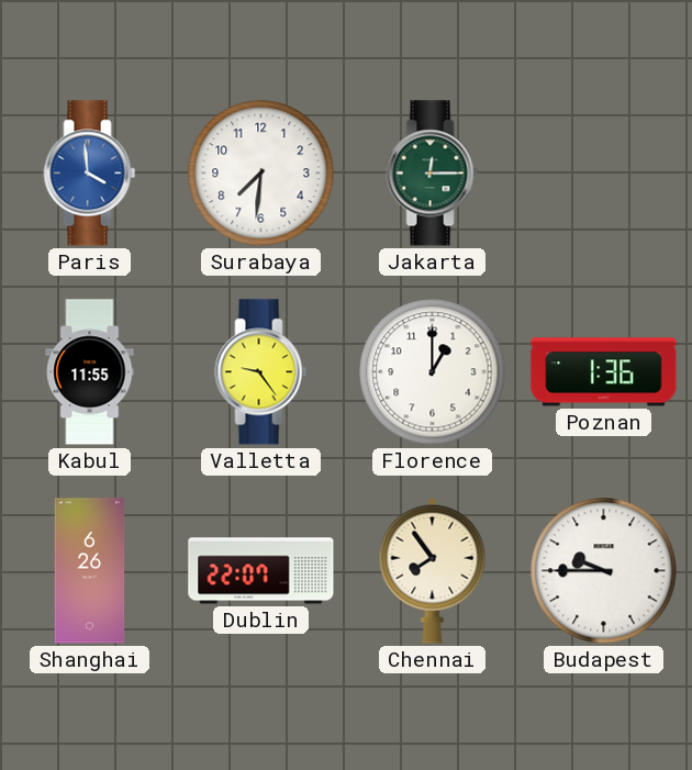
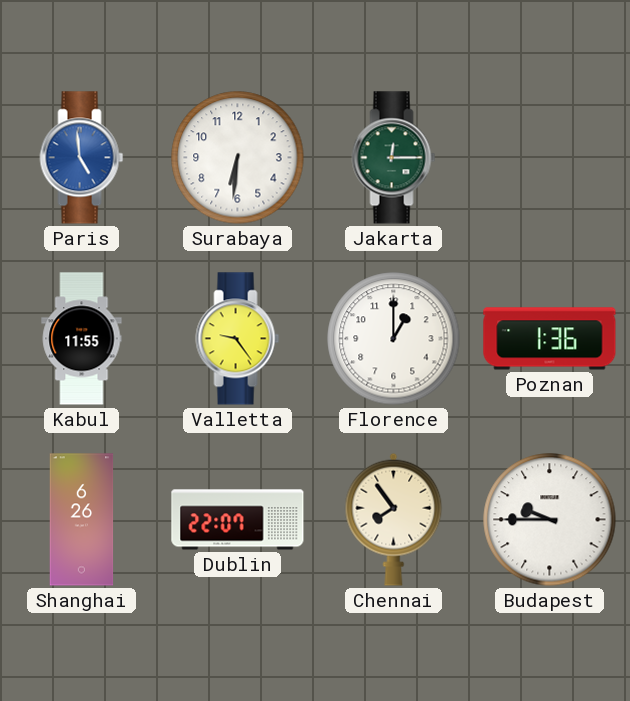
Paris: 3:59 -> 4:59
Surabaya: 7:31 -> 6:31
